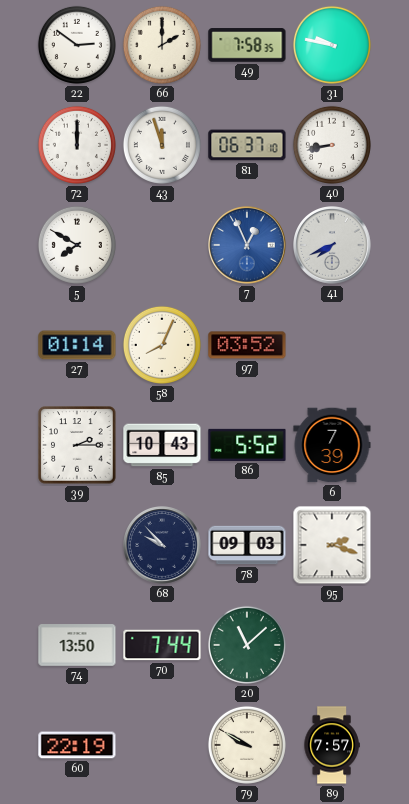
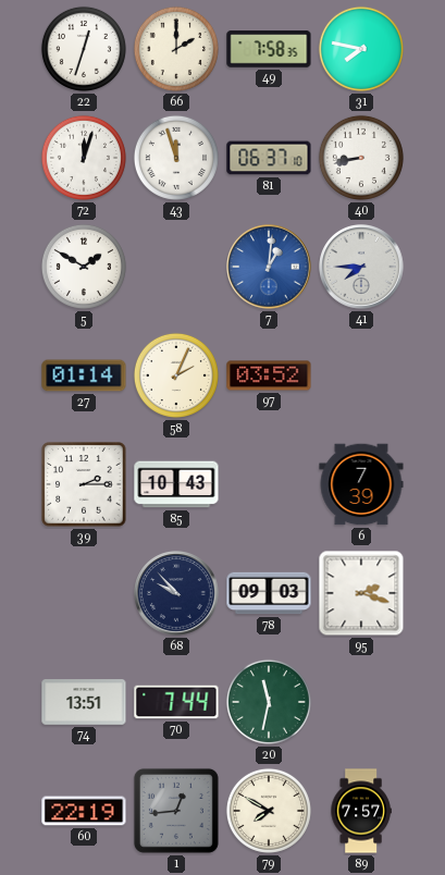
22: 2:51 -> 12:33
31: 9:47 -> 7:47
72: 12:00 -> 12:03
5: 7:50 -> 1:50
7: 12:56 -> 1:01
41: 7:41 -> 7:45
58: 8:04 -> 2:04
86: 5:52 -> none
74: 13:50 -> 13:51
20: 11:08 -> 11:32
1: none -> 12:44
79: 9:50 -> 7:50
